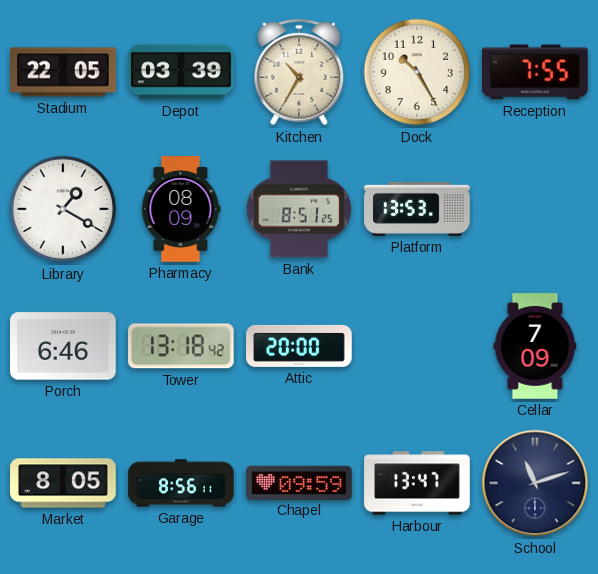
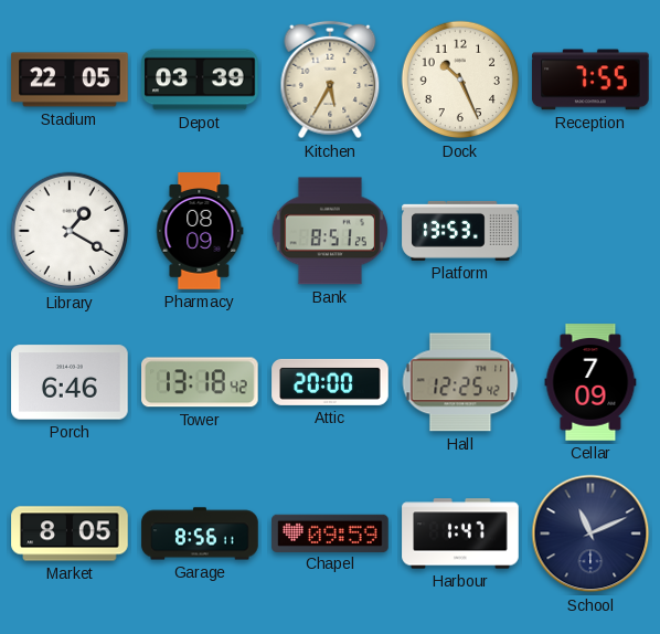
Kitchen: 10:35 -> 5:35
Dock: 10:25 -> 10:26
Hall: none -> 12:25
Harbour: 13:47 -> 1:47
School: 11:12 -> 11:11
